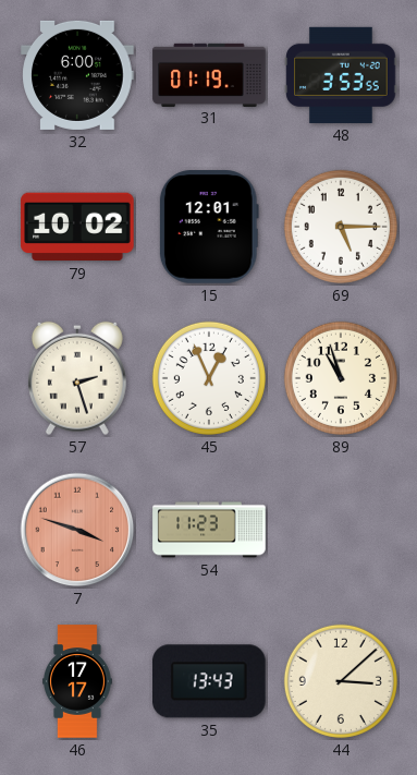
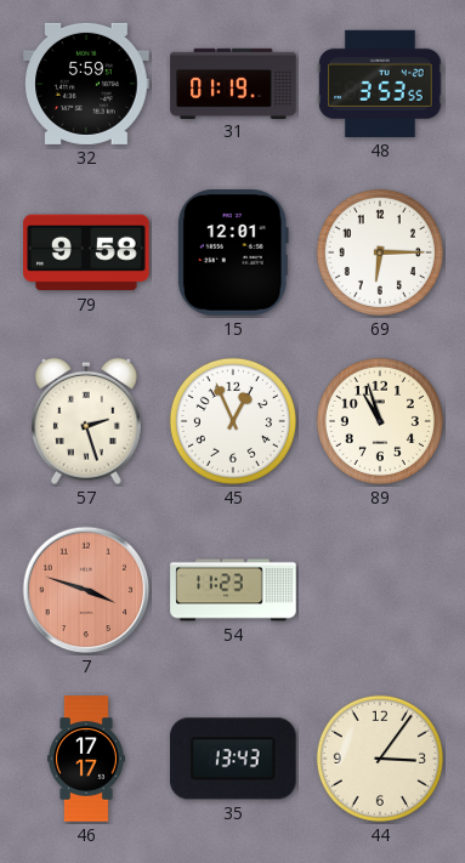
32: 6:00 -> 5:59
79: 10:02 -> 9:58
69: 5:15 -> 6:15
44: 3:08 -> 3:06
